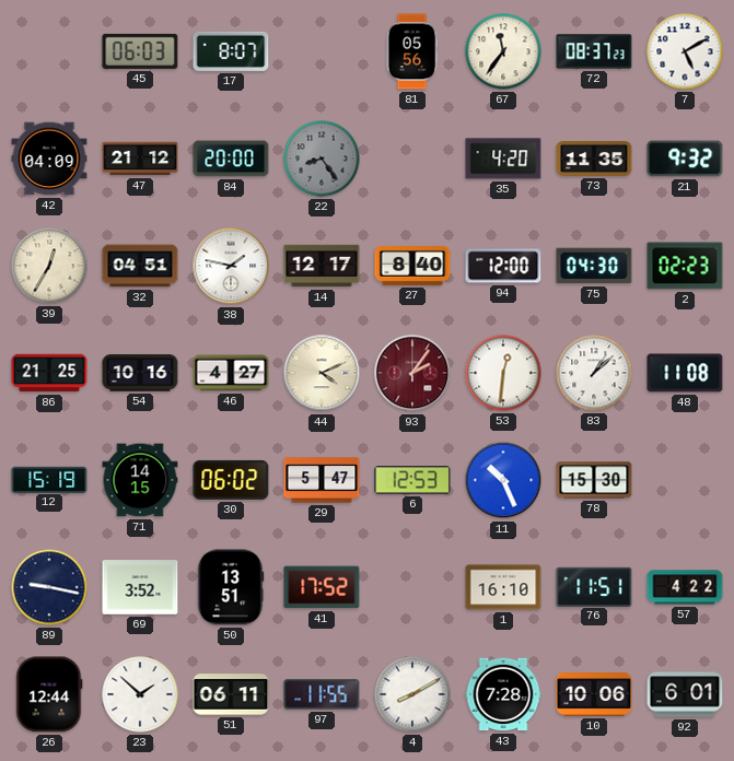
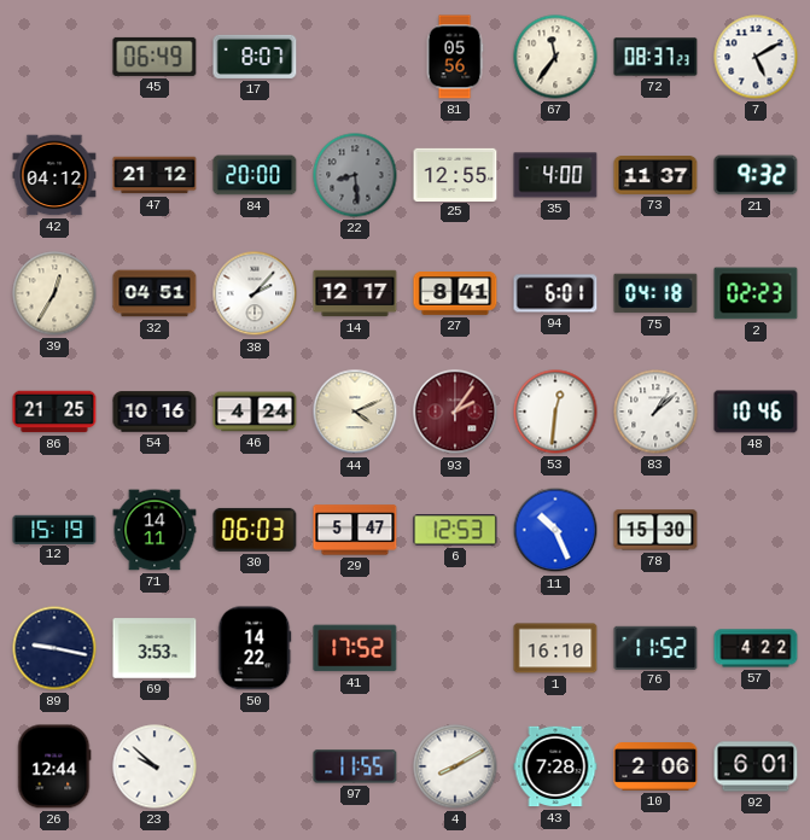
45: 06:03 -> 06:49
42: 04:09 -> 04:12
22: 8:24 -> 8:29
25: none -> 12:55
35: 4:20 -> 4:00
73: 11:35 -> 11:37
38: 1:47 -> 2:07
27: 8:40 -> 8:41
94: 12:00 -> 6:01
75: 04:30 -> 04:18
46: 4:27 -> 4:24
48: 11:08 -> 10:46
71: 14:15 -> 14:11
30: 06:02 -> 06:03
69: 3:52 -> 3:53
50: 13:51 -> 14:22
76: 11:51 -> 11:52
23: 1:52 -> 9:52
51: 06:11 -> none
10: 10:06 -> 2:06
